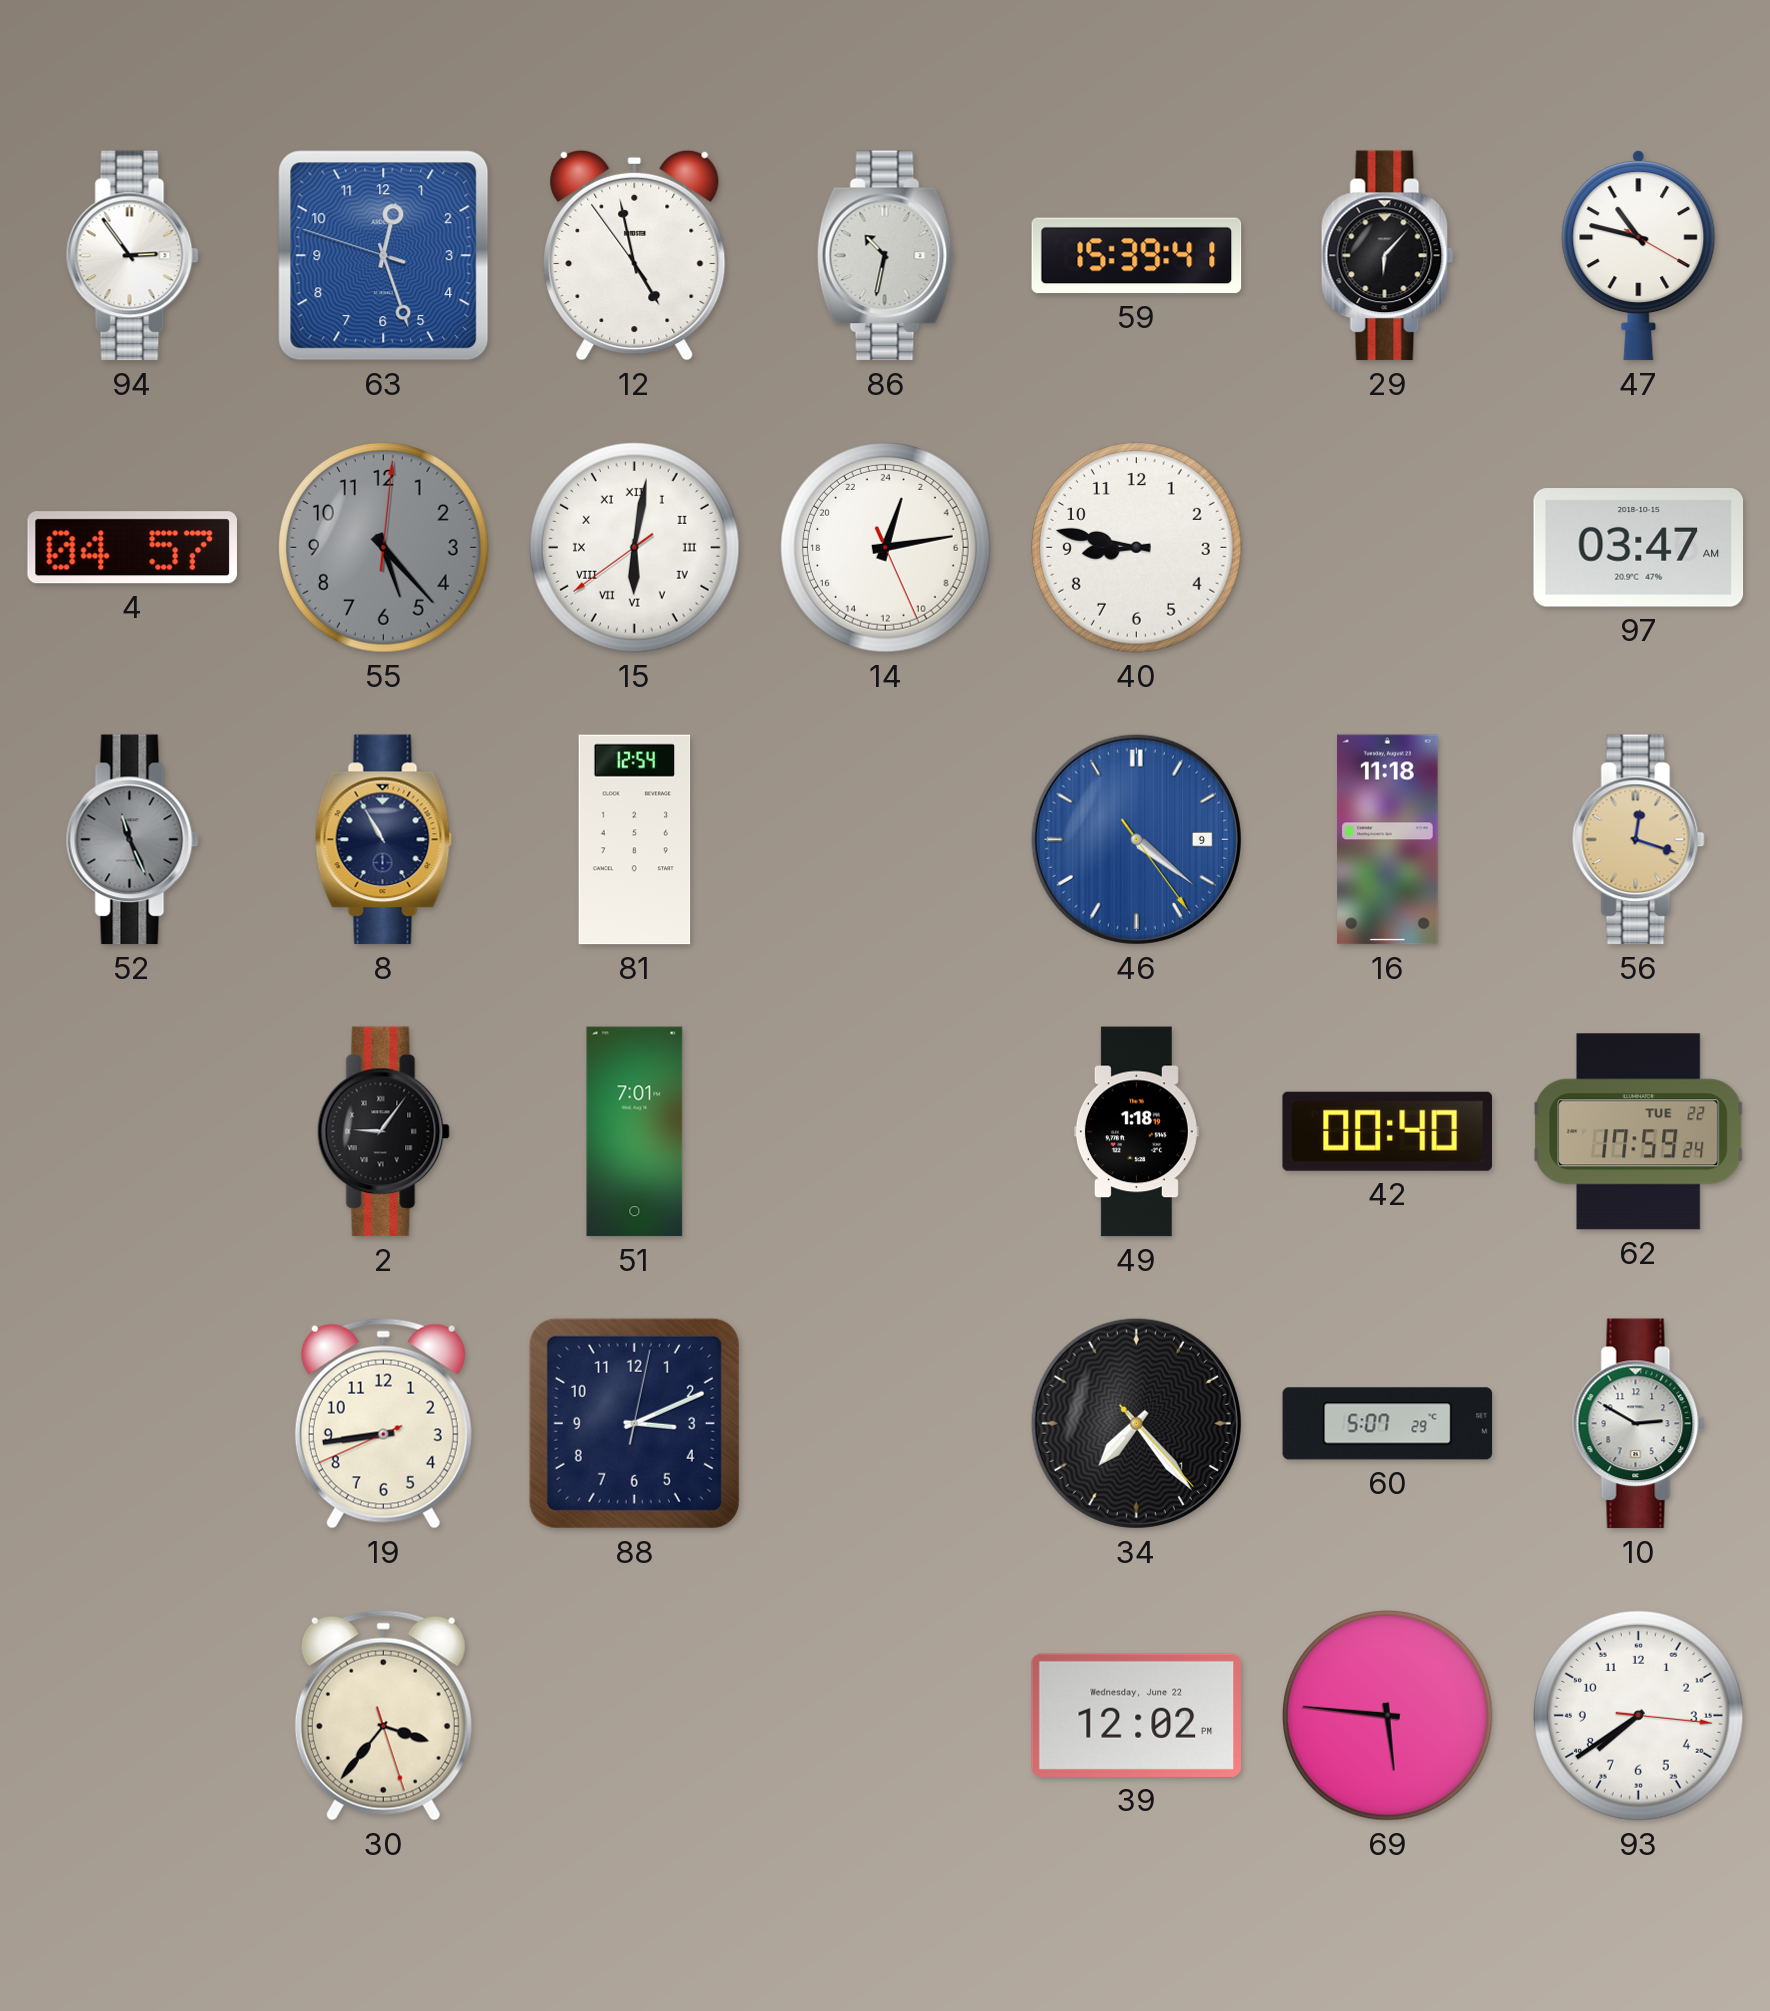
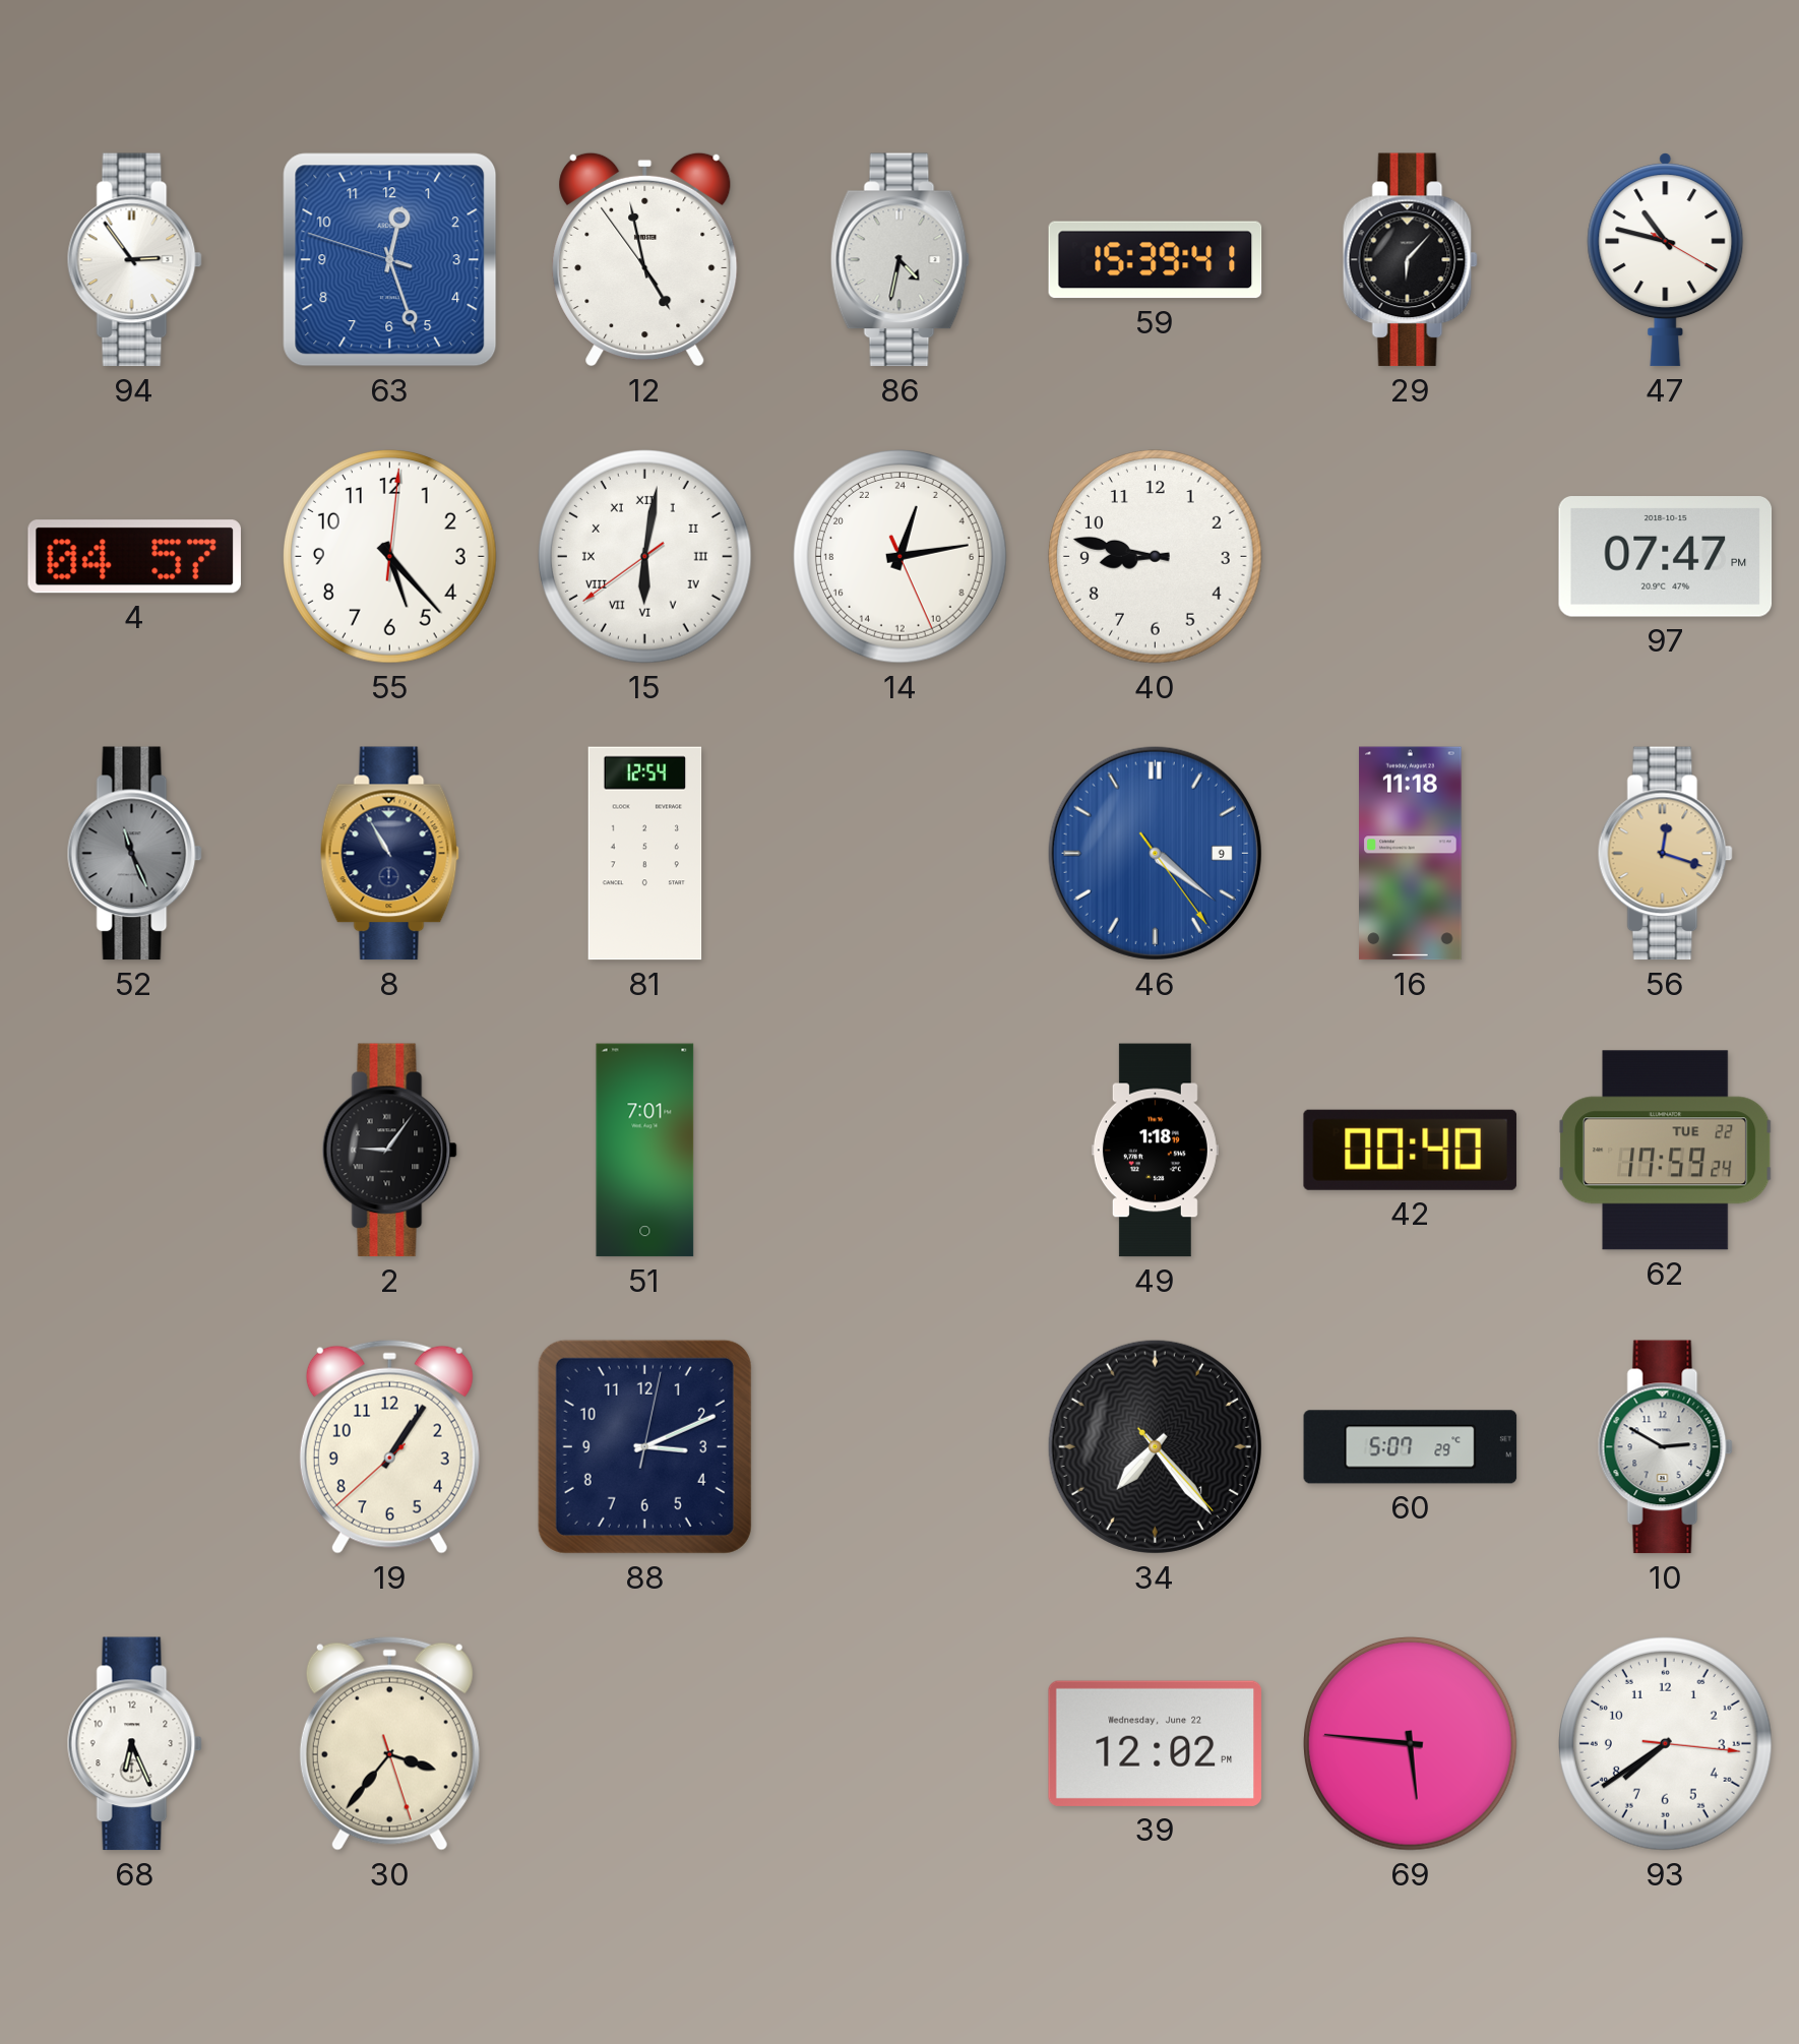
86: 10:32 -> 4:32
55 dial: grey -> white
97: 03:47 -> 07:47
19: 8:43 -> 1:05
68: none -> 6:26
